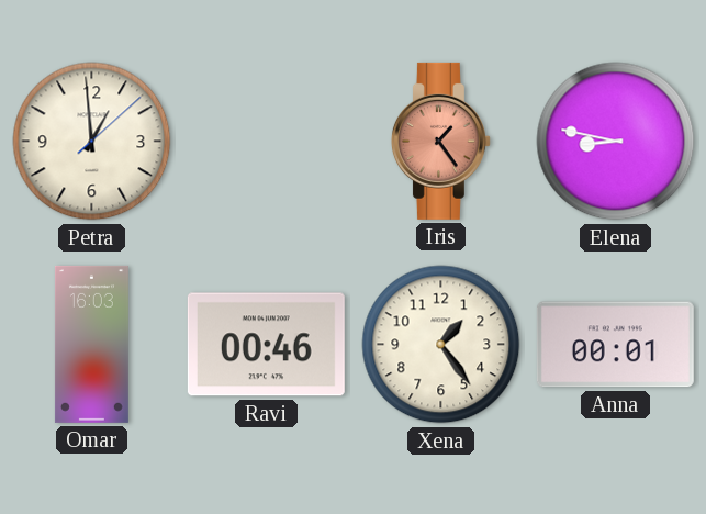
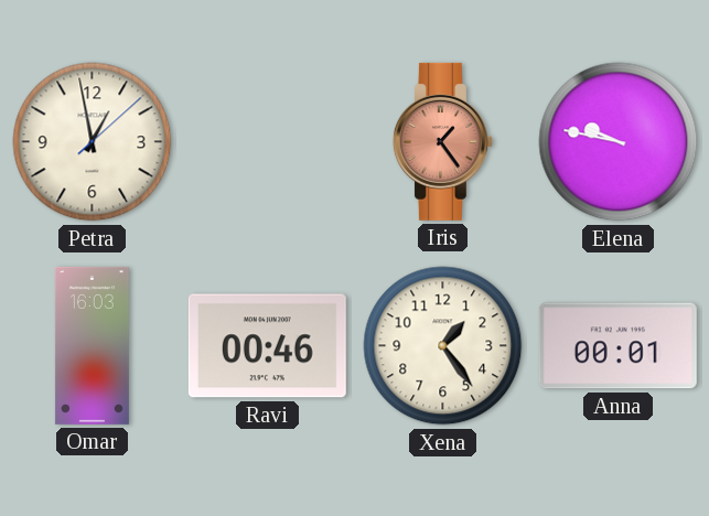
Petra: 12:59 -> 12:58
Elena: 8:47 -> 9:47
